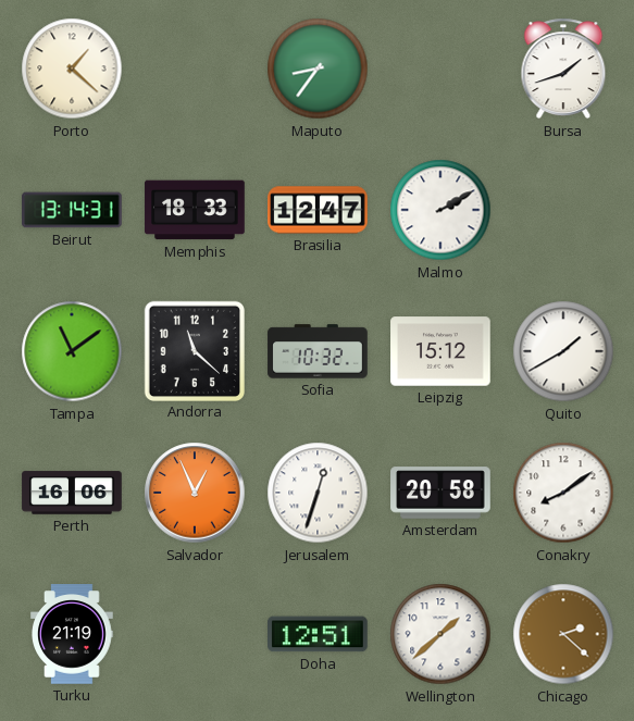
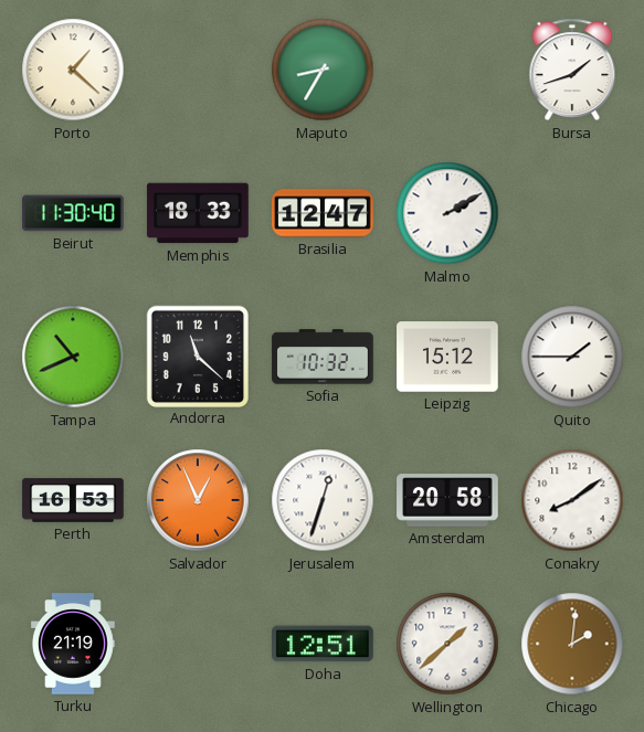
Maputo: 8:36 -> 8:35
Beirut: 13:14 -> 11:30
Tampa: 11:09 -> 10:41
Quito: 1:40 -> 1:45
Perth: 16:06 -> 16:53
Chicago: 2:22 -> 2:01
